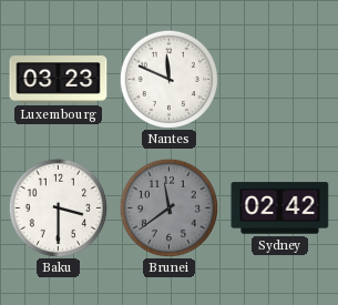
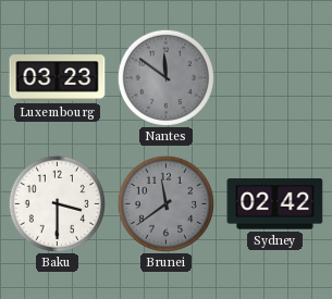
Nantes: 11:49 -> 11:51
Nantes dial: white -> grey
